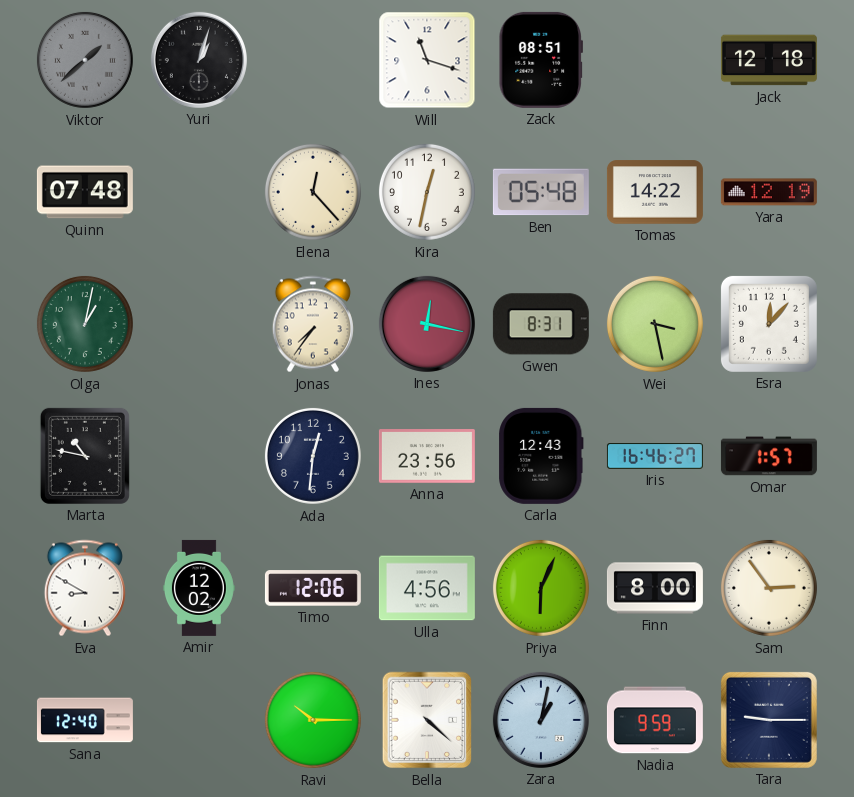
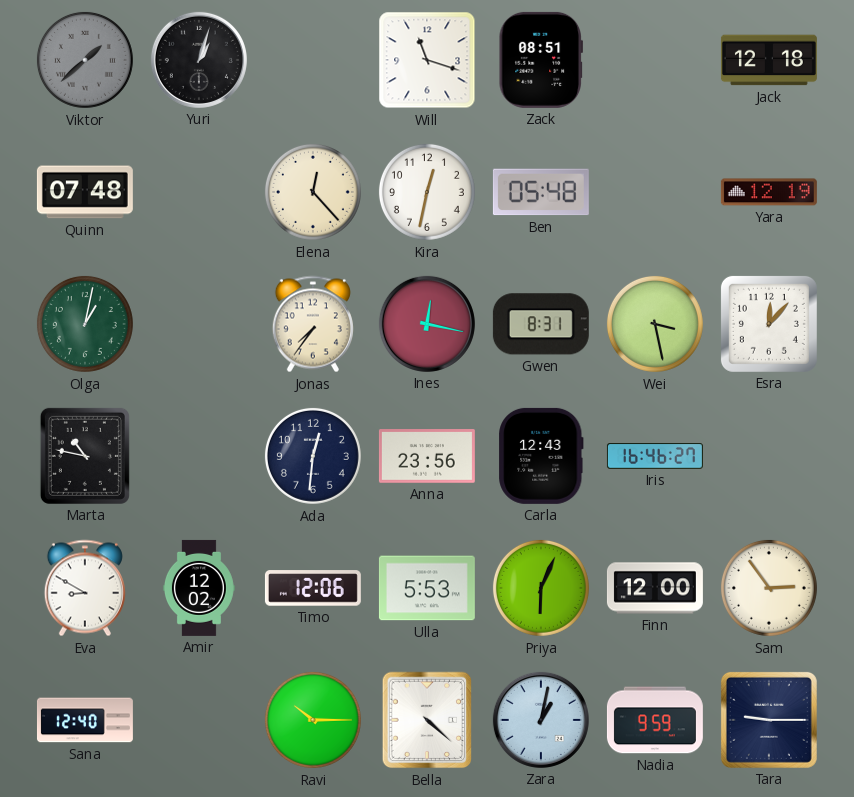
Tomas: 14:22 -> none
Omar: 1:57 -> none
Ulla: 4:56 -> 5:53
Finn: 8:00 -> 12:00
